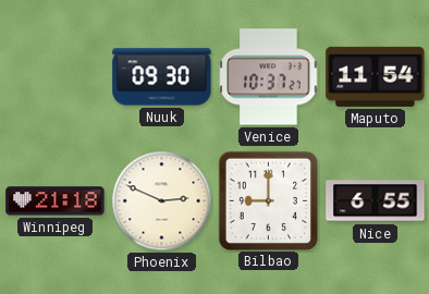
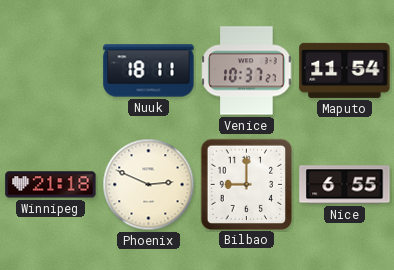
Nuuk: 09:30 -> 18:11
